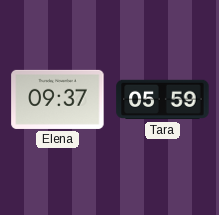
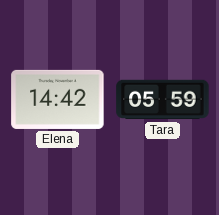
Elena: 09:37 -> 14:42
